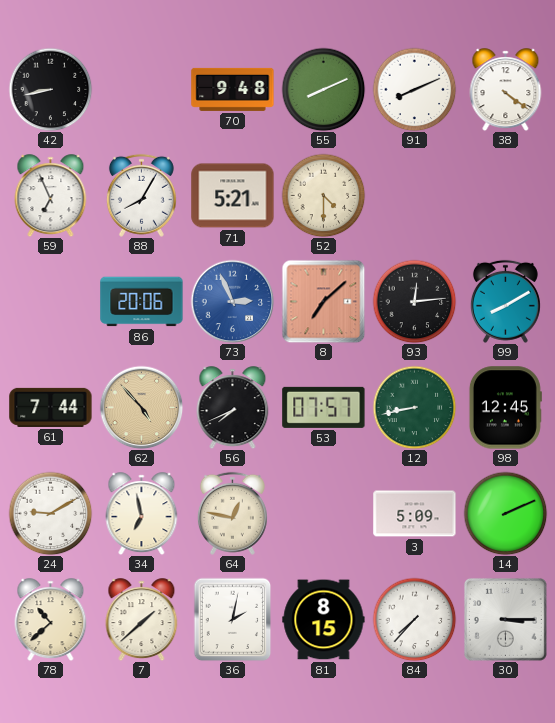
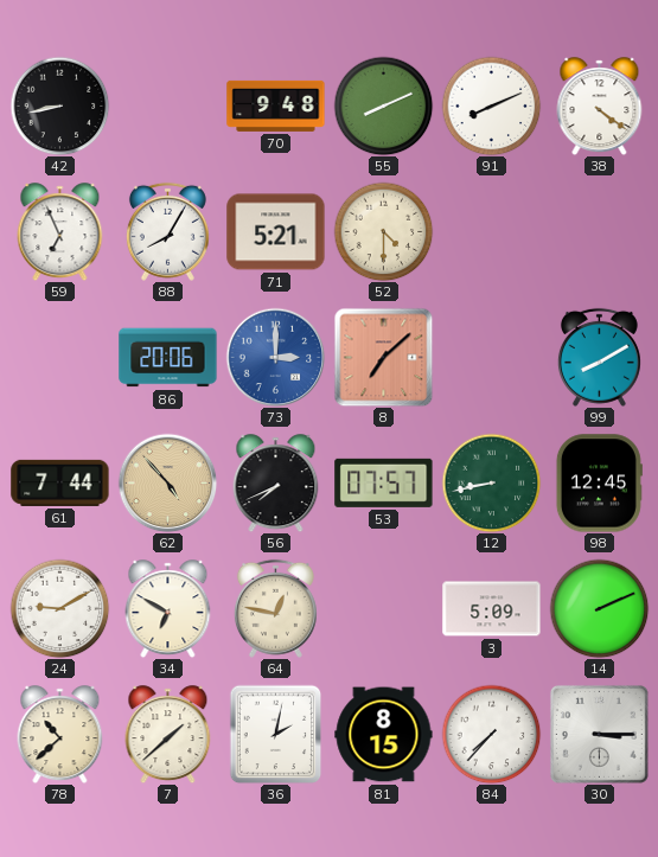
73: 2:56 -> 3:00
93: 12:14 -> none
34: 6:58 -> 6:50
